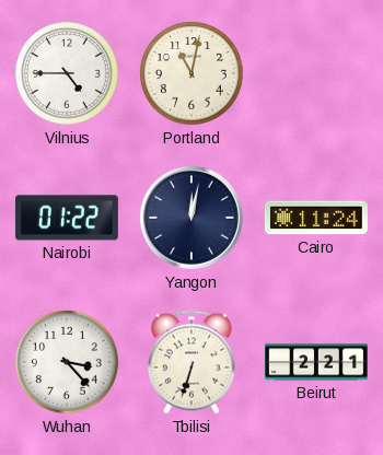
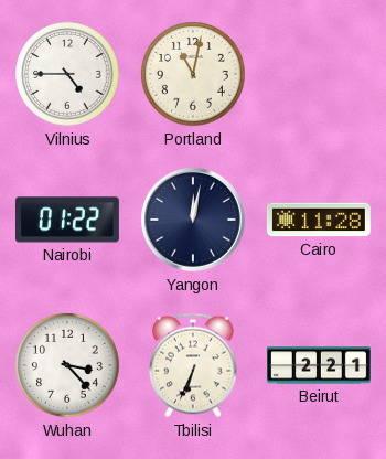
Cairo: 11:24 -> 11:28
Tbilisi: 6:33 -> 6:34
